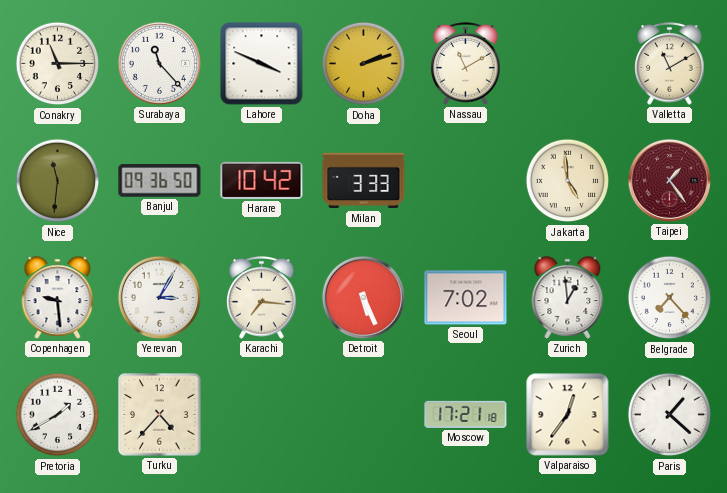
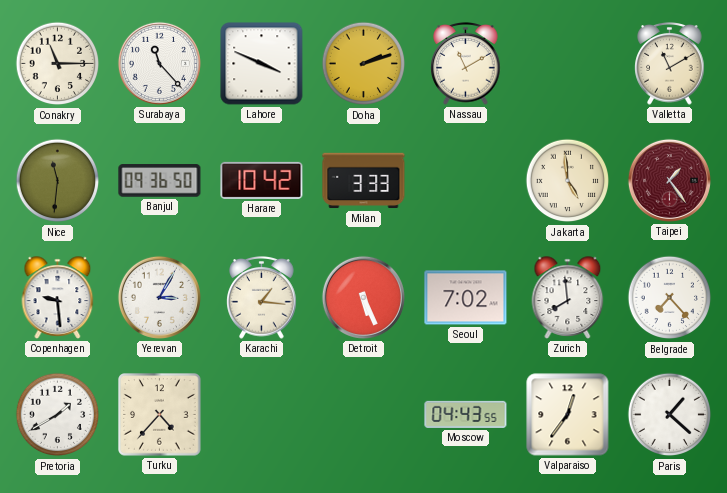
Karachi: 7:16 -> 1:16
Zurich: 12:59 -> 7:59
Moscow: 17:21 -> 04:43
